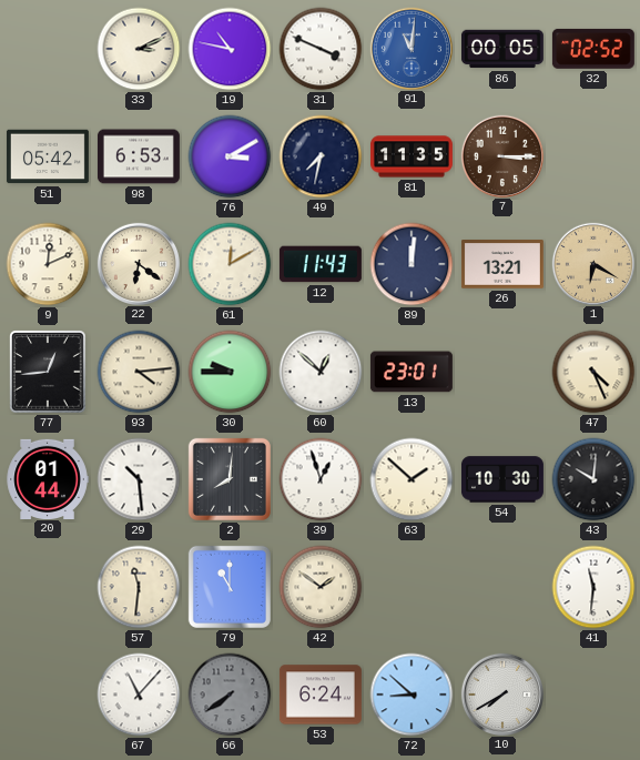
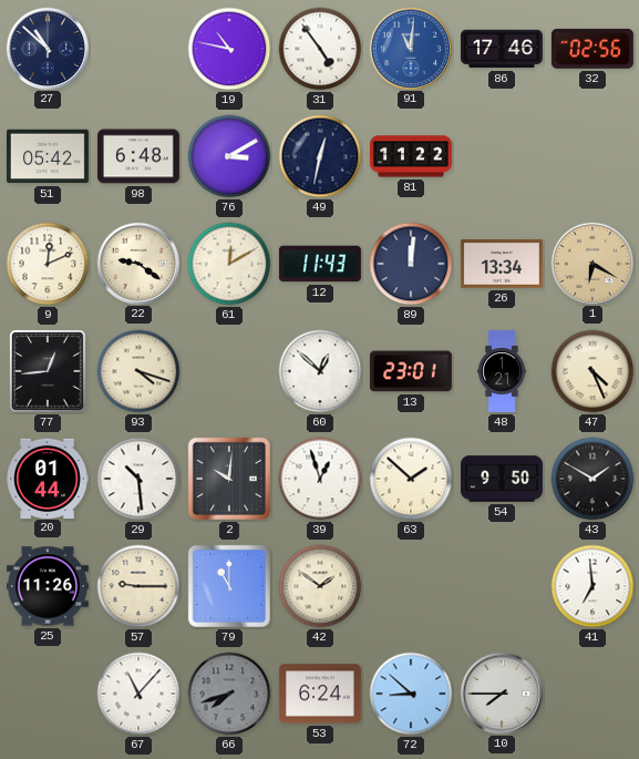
27: none -> 10:52
33: 3:11 -> none
31: 3:49 -> 4:54
86: 00:05 -> 17:46
32: 02:52 -> 02:56
98: 6:53 -> 6:48
49: 7:32 -> 12:32
81: 11:35 -> 11:22
7: 3:15 -> none
22: 6:21 -> 9:21
26: 13:21 -> 13:34
93: 4:14 -> 4:18
30: 9:45 -> none
48: none -> 1:21
2: 8:01 -> 10:01
54: 10:30 -> 9:50
43: 10:01 -> 1:50
25: none -> 11:26
57: 11:31 -> 9:15
41: 11:31 -> 6:59
66: 7:39 -> 7:42
10: 7:40 -> 7:45
